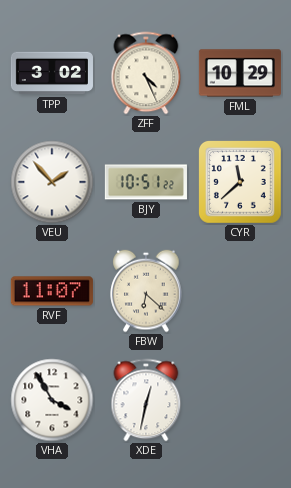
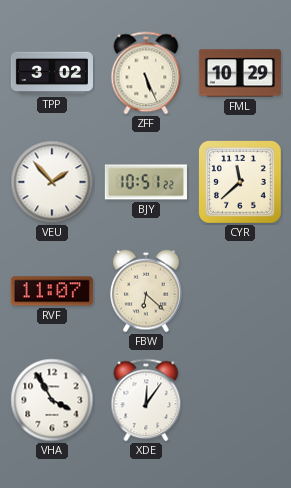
ZFF: 4:26 -> 5:26
XDE: 12:32 -> 12:06
